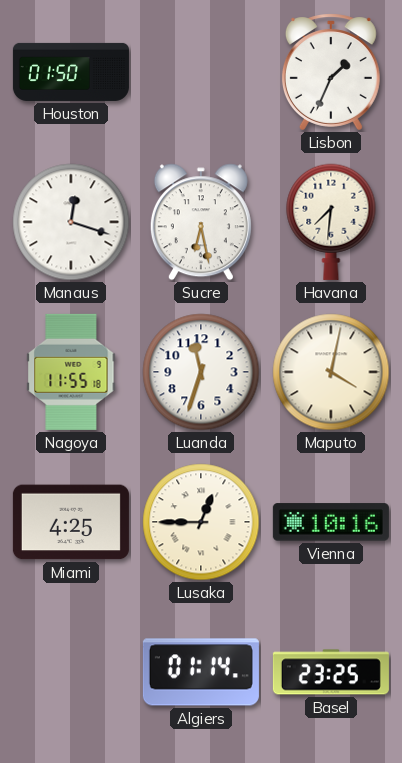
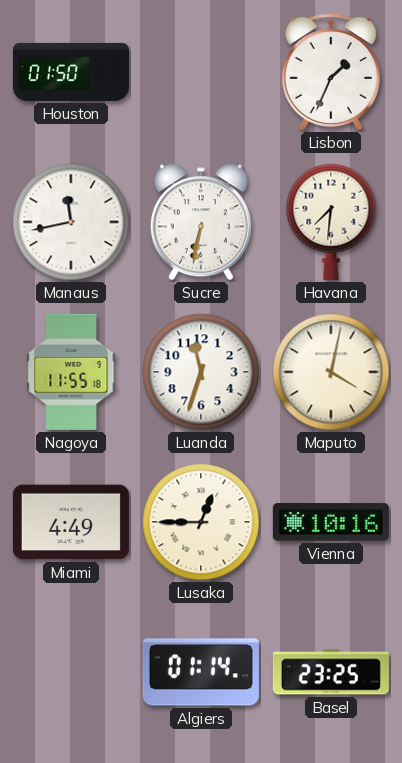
Manaus: 12:18 -> 11:43
Sucre: 6:28 -> 6:32
Miami: 4:25 -> 4:49
